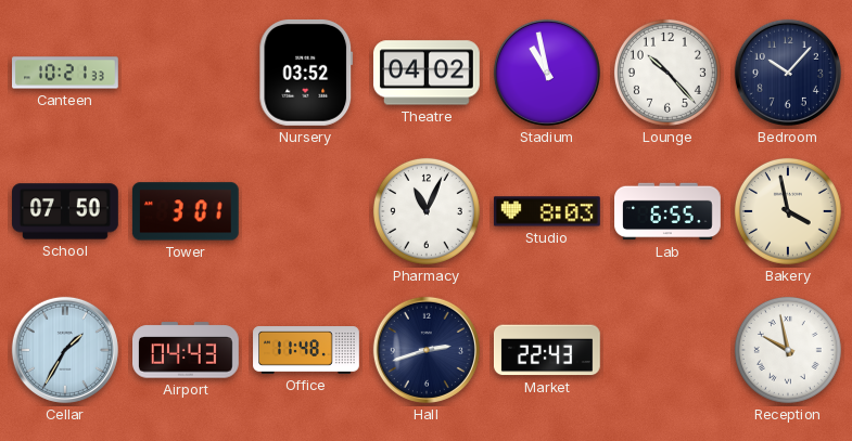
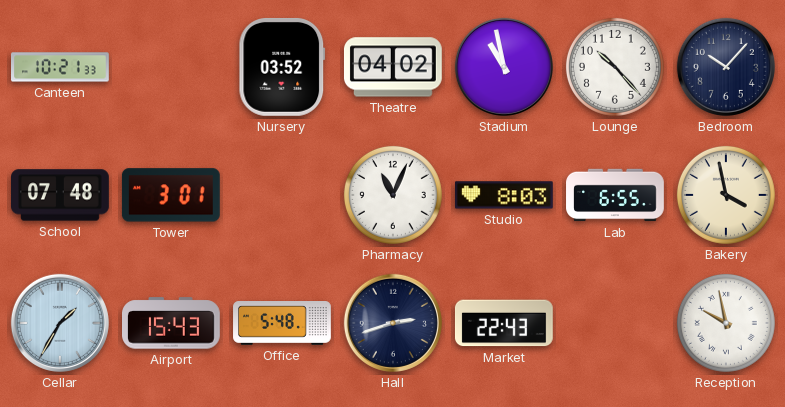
School: 07:50 -> 07:48
Airport: 04:43 -> 15:43
Office: 11:48 -> 5:48
